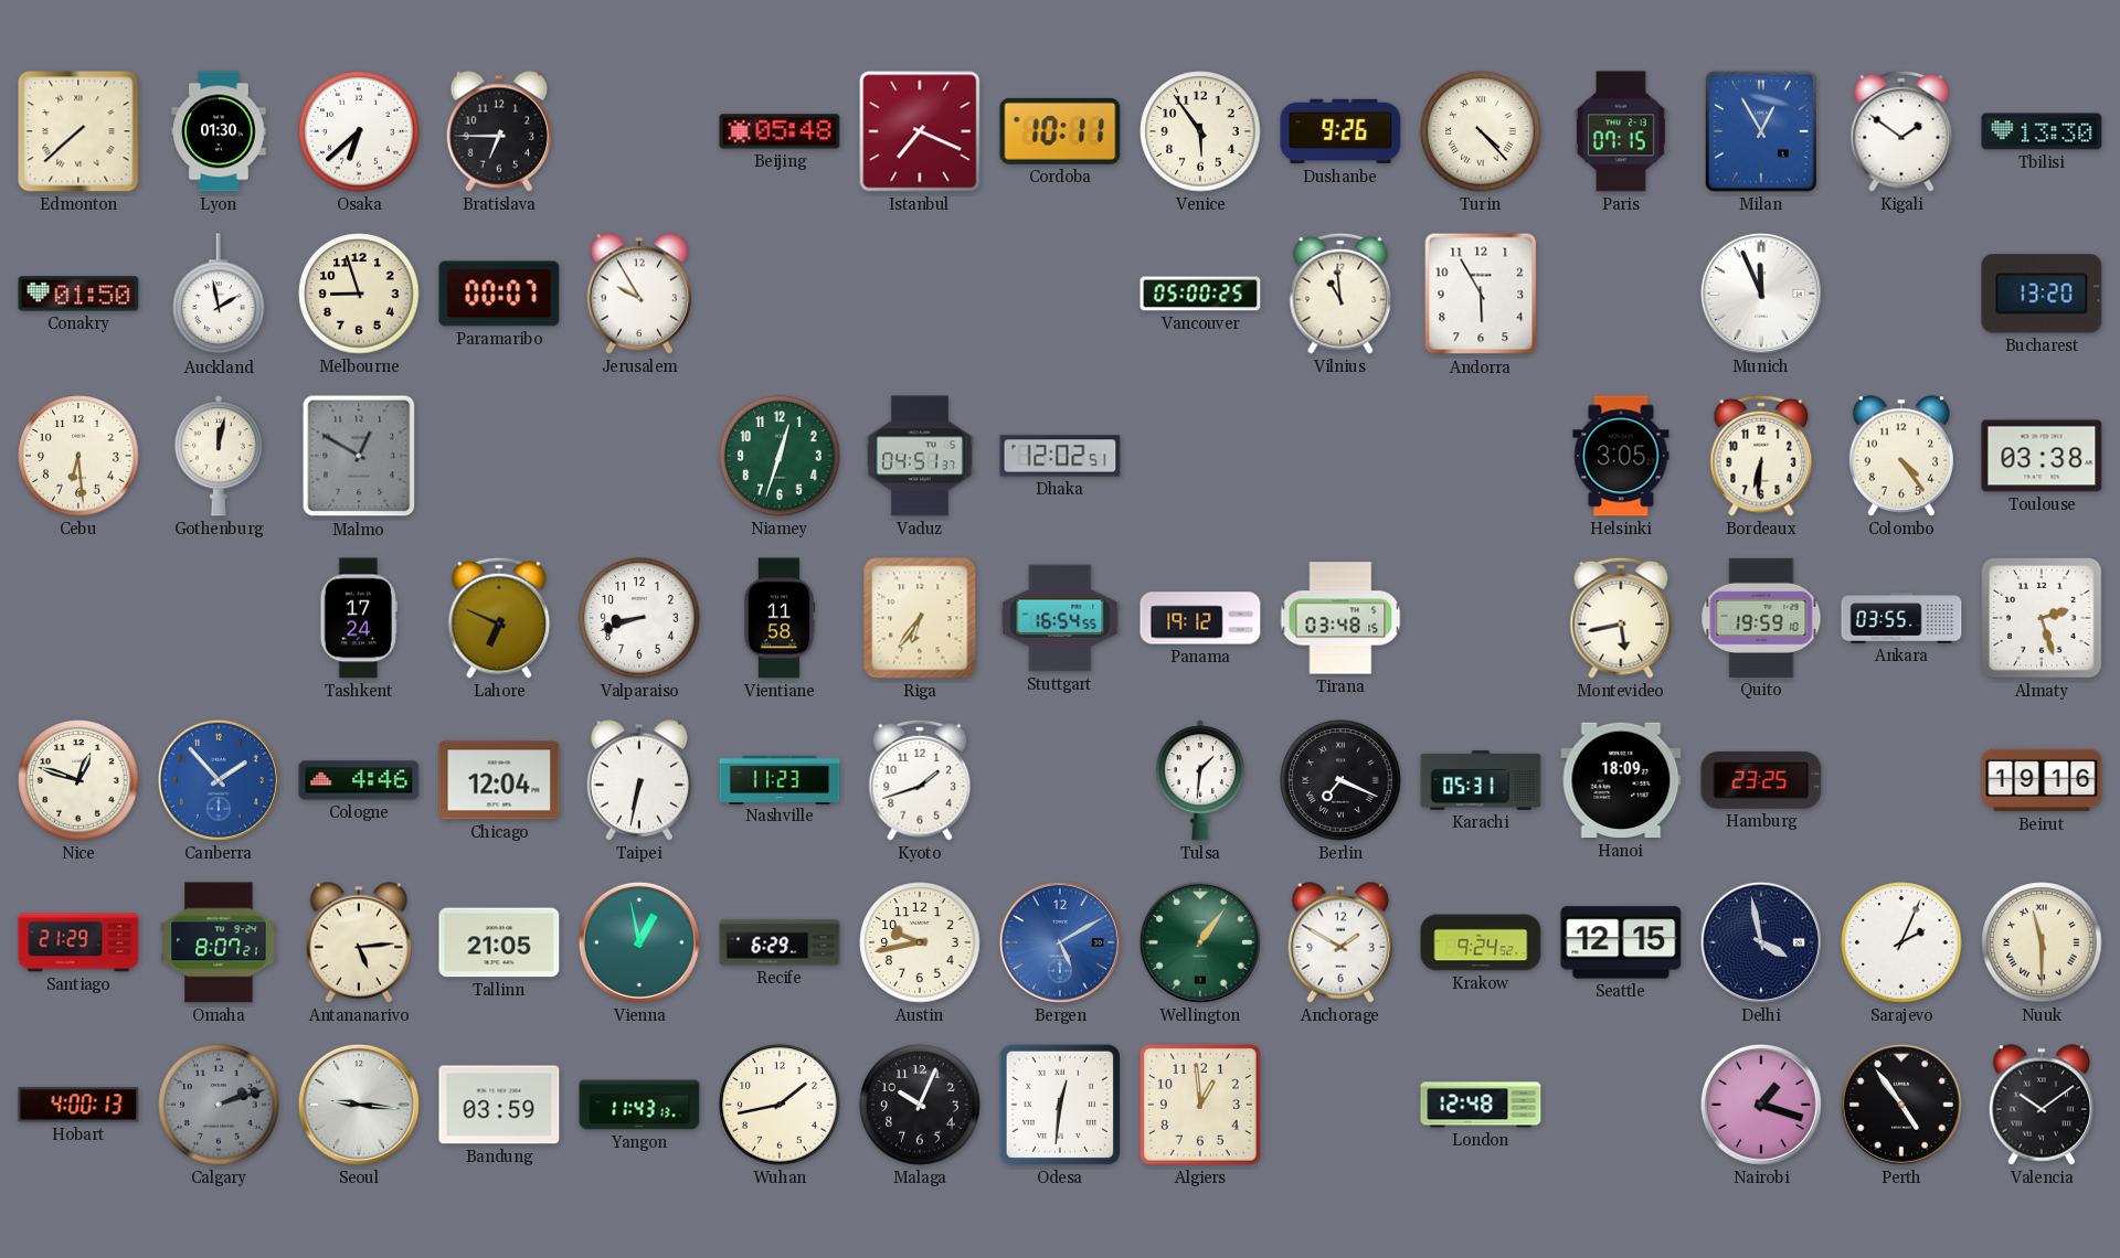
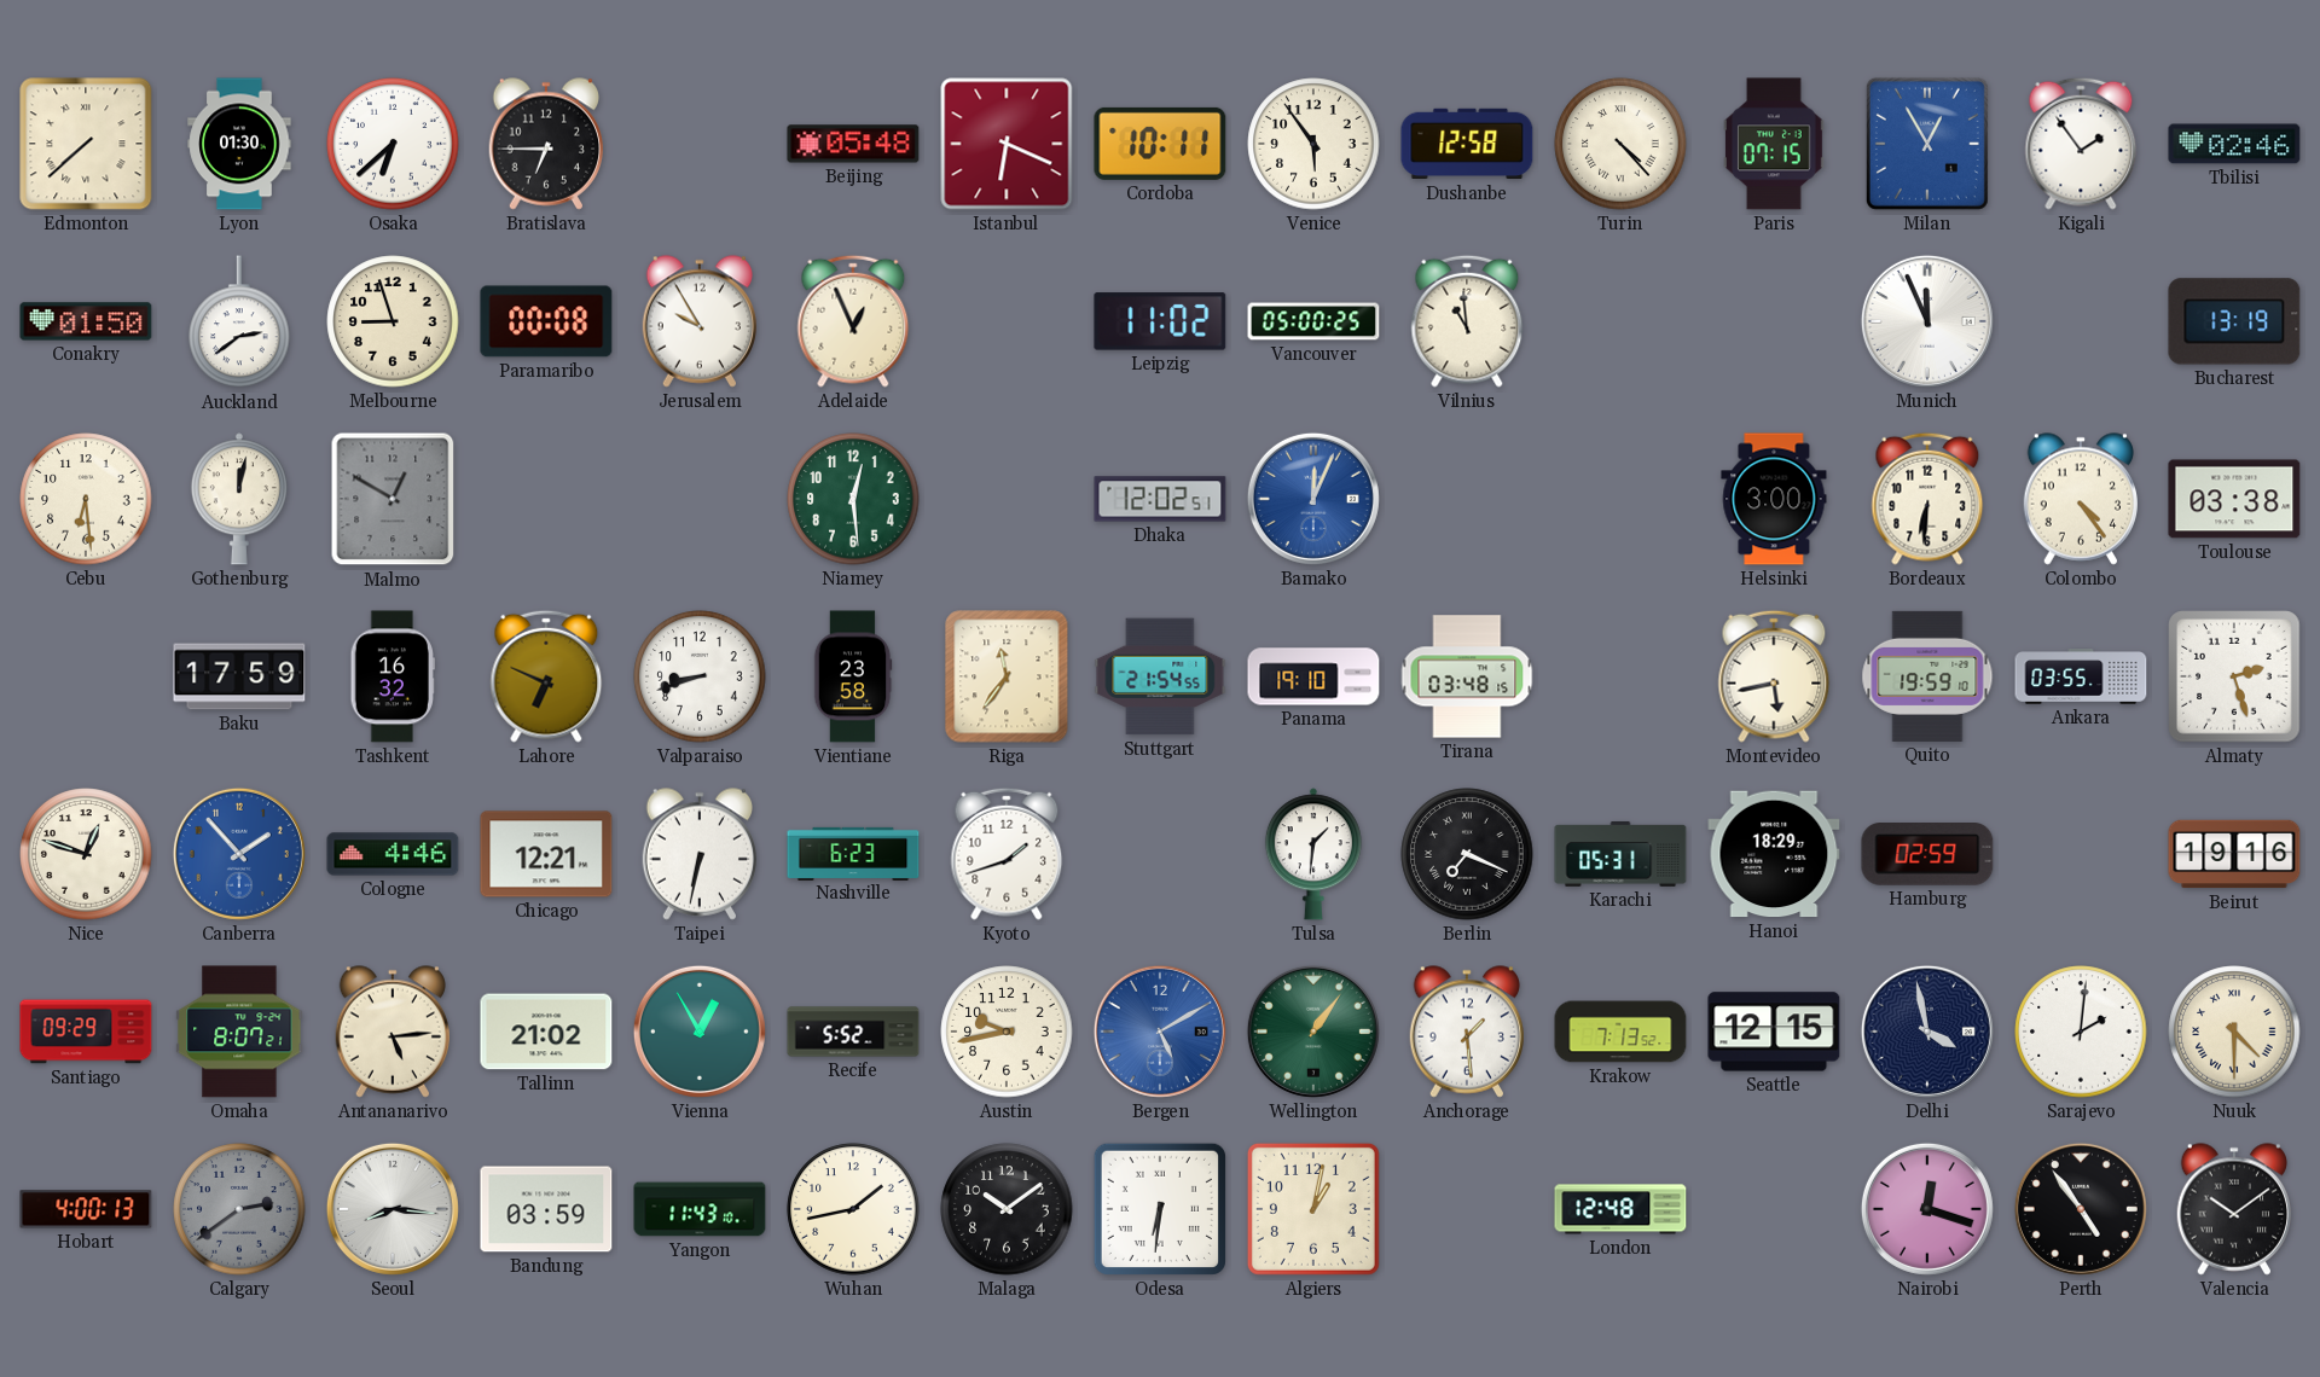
Istanbul: 7:19 -> 6:19
Dushanbe: 9:26 -> 12:58
Kigali: 1:51 -> 1:54
Tbilisi: 13:30 -> 02:46
Auckland: 1:58 -> 2:39
Paramaribo: 00:07 -> 00:08
Adelaide: none -> 12:56
Leipzig: none -> 11:02
Andorra: 5:55 -> none
Bucharest: 13:20 -> 13:19
Niamey: 12:33 -> 12:29
Vaduz: 04:51 -> none
Bamako: none -> 12:04
Helsinki: 3:05 -> 3:00
Baku: none -> 17:59
Tashkent: 17:24 -> 16:32
Vientiane: 11:58 -> 23:58
Riga: 6:36 -> 11:36
Stuttgart: 16:54 -> 21:54
Panama: 19:12 -> 19:10
Chicago: 12:04 -> 12:21
Nashville: 11:23 -> 6:23
Hanoi: 18:09 -> 18:29
Hamburg: 23:25 -> 02:59
Santiago: 21:29 -> 09:29
Tallinn: 21:05 -> 21:02
Vienna: 12:58 -> 12:55
Recife: 6:29 -> 5:52
Anchorage: 1:50 -> 1:29
Krakow: 9:24 -> 7:13
Sarajevo: 2:04 -> 2:01
Nuuk: 11:30 -> 4:30
Calgary: 2:12 -> 2:39
Seoul: 9:16 -> 8:16
Yangon: 11:43:13 -> 11:43:10
Malaga: 10:04 -> 10:09
Odesa: 12:31 -> 6:31
Algiers: 12:59 -> 1:02
Nairobi: 1:18 -> 12:18
